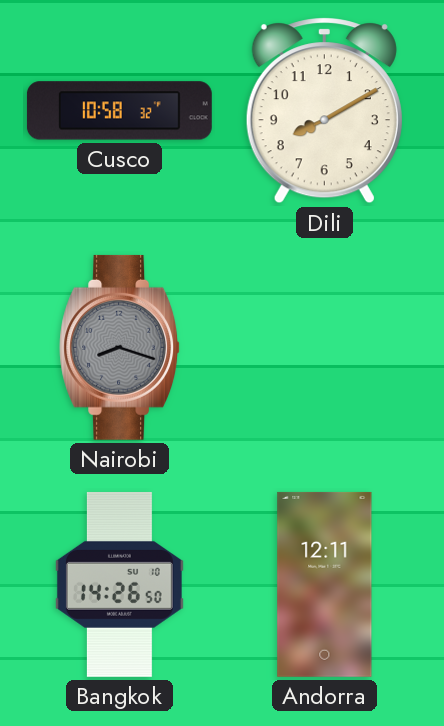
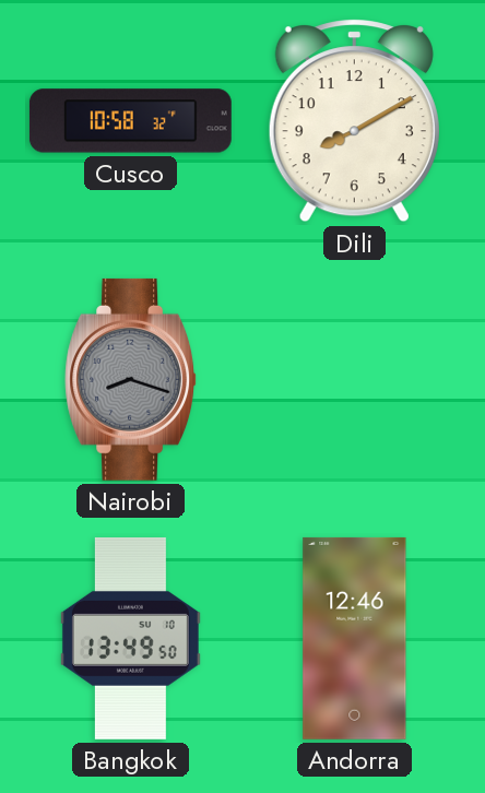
Bangkok: 14:26 -> 13:49
Andorra: 12:11 -> 12:46
